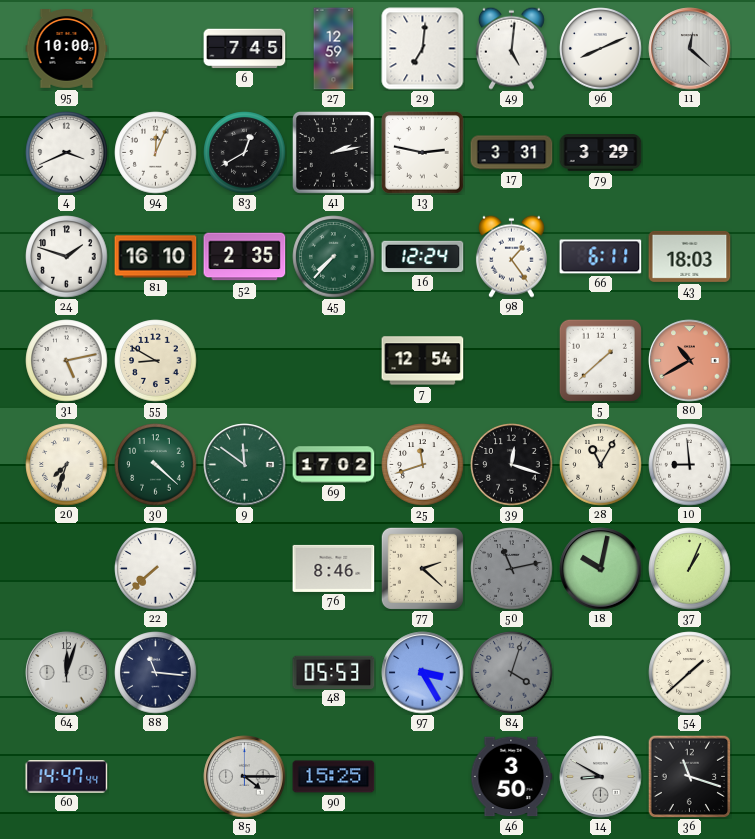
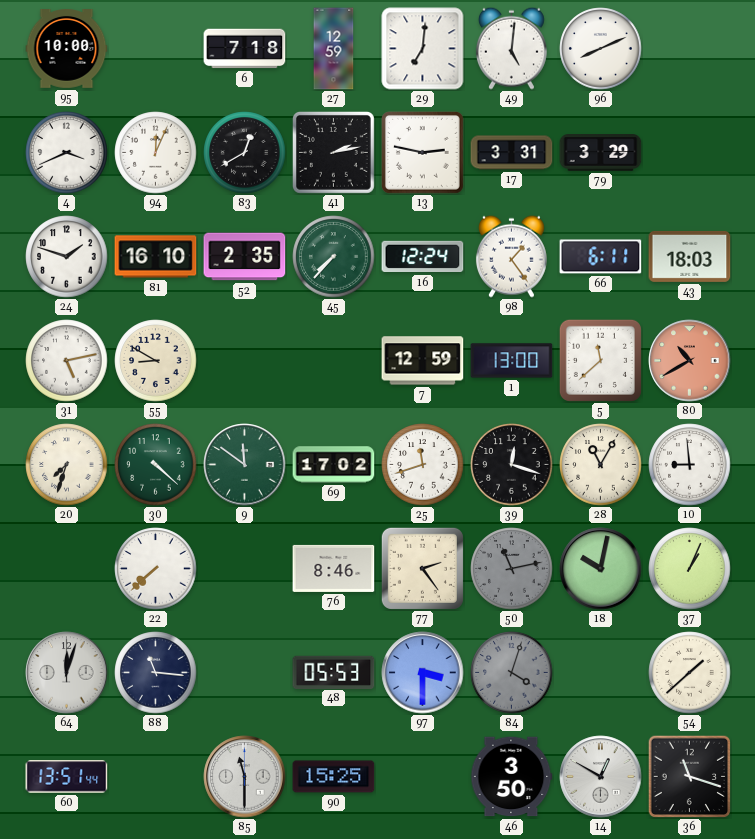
6: 7:45 -> 7:18
11: 12:22 -> none
7: 12:54 -> 12:59
1: none -> 13:00
5: 1:38 -> 11:38
77: 2:22 -> 2:24
97: 3:25 -> 3:30
60: 14:47 -> 13:51
85: 4:15 -> 11:30
14: 8:50 -> 12:50
